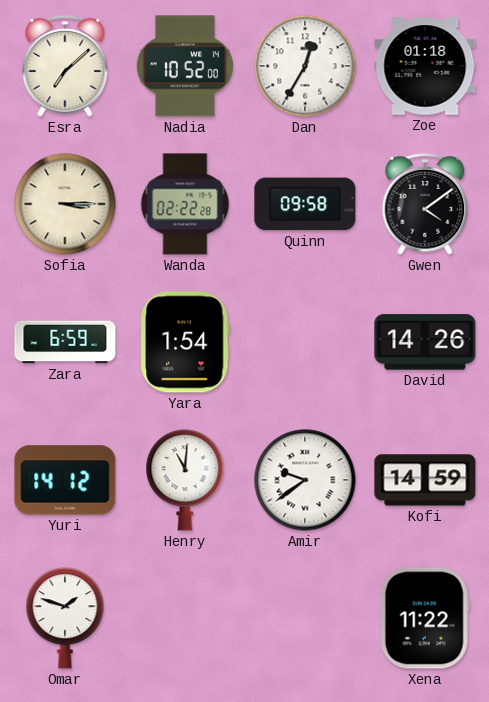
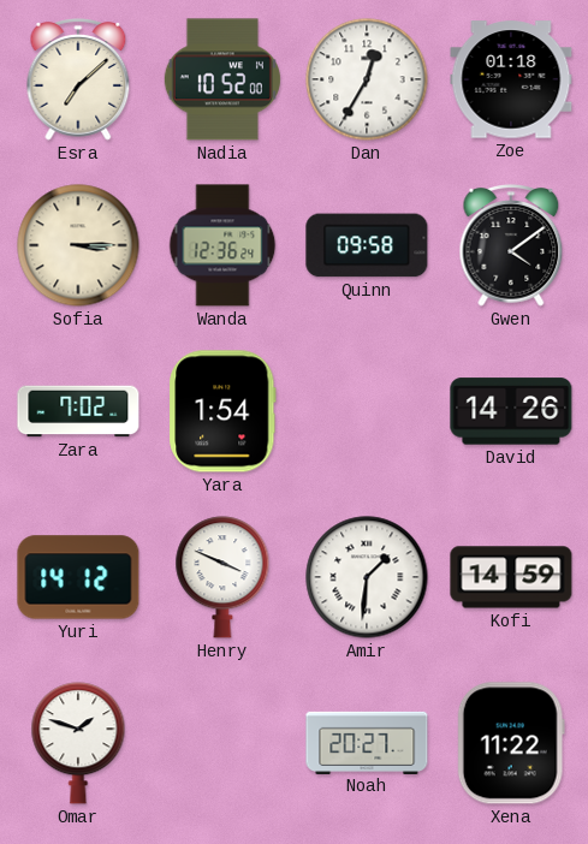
Wanda: 02:22 -> 12:36
Zara: 6:59 -> 7:02
Henry: 11:01 -> 3:49
Amir: 9:39 -> 1:31
Noah: none -> 20:27
